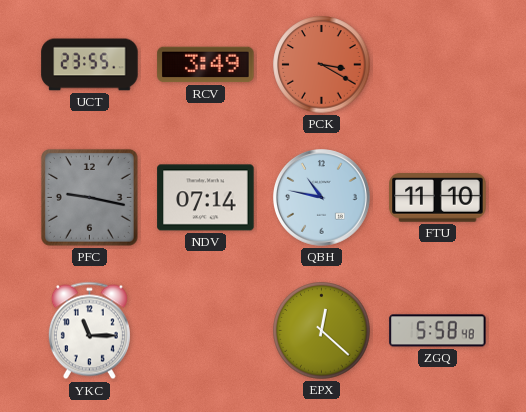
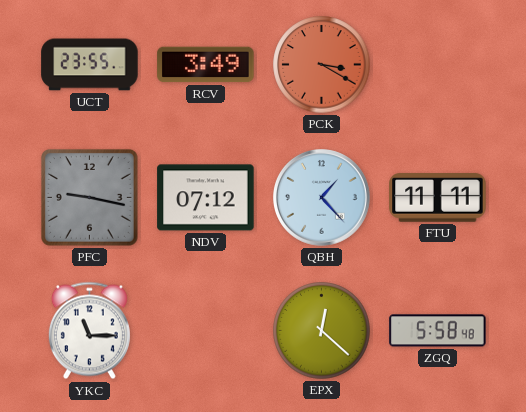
NDV: 07:14 -> 07:12
QBH: 10:47 -> 1:23
FTU: 11:10 -> 11:11
